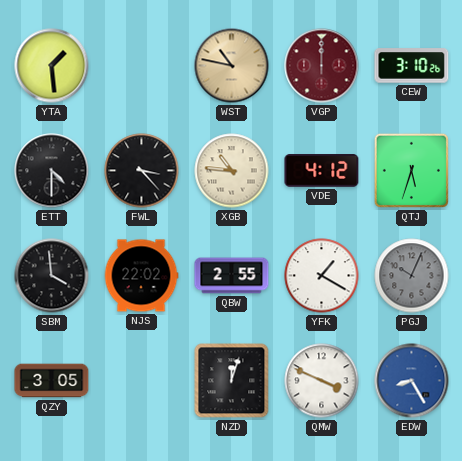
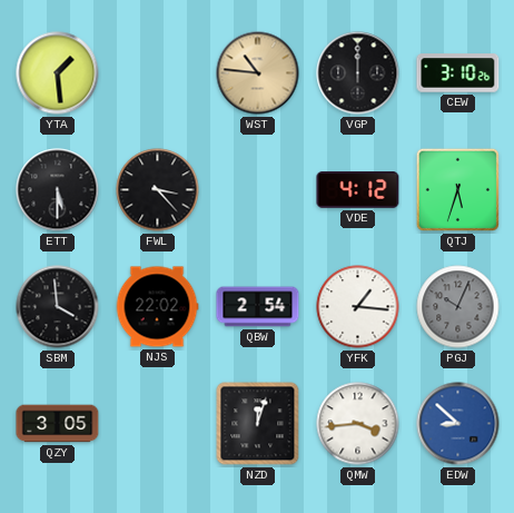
WST: 10:47 -> 10:46
VGP dial: burgundy -> black
ETT: 4:30 -> 5:30
XGB: 10:46 -> none
QBW: 2:55 -> 2:54
YFK: 1:20 -> 1:16
QMW: 3:49 -> 3:44
EDW: 8:25 -> 8:52
